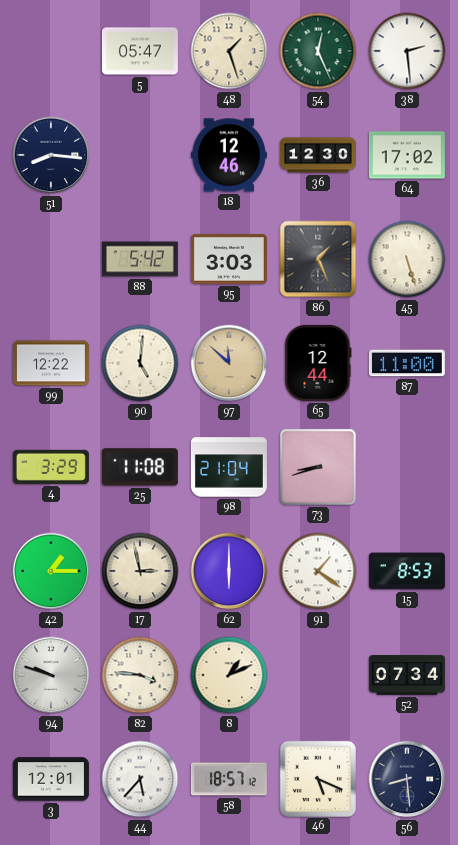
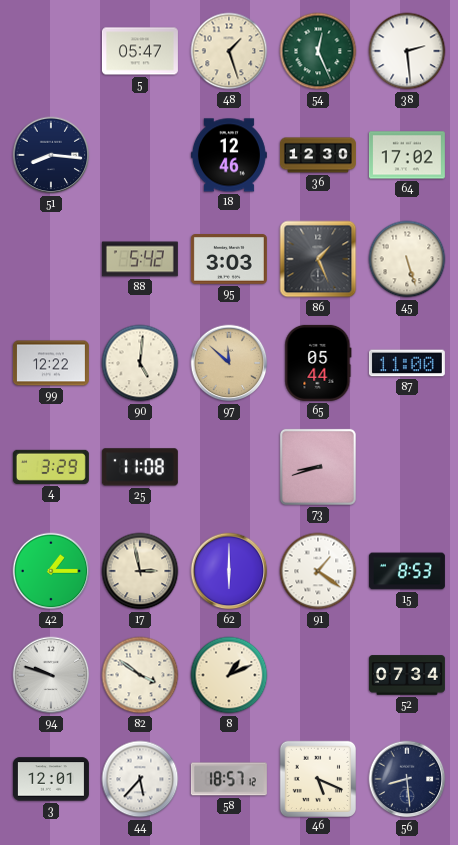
65: 12:44 -> 05:44
98: 21:04 -> none
82: 3:46 -> 3:51
